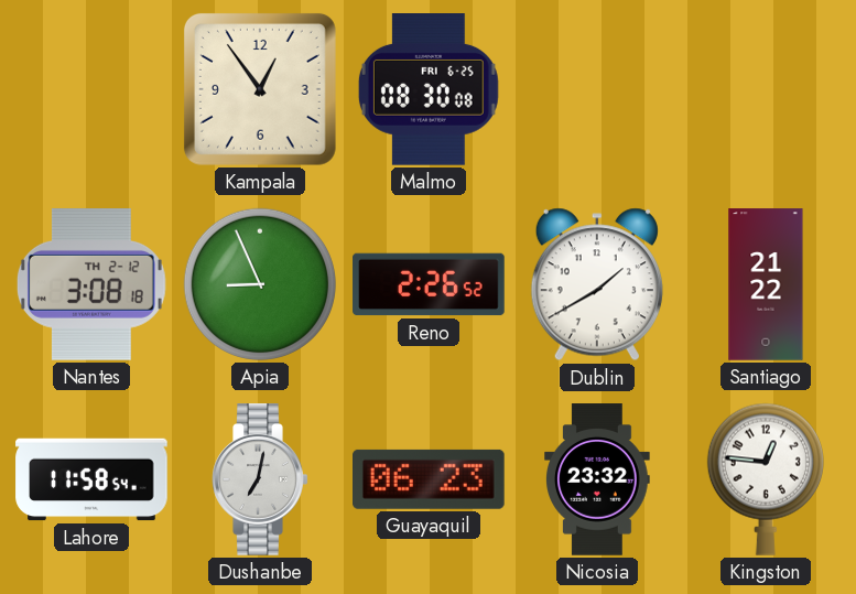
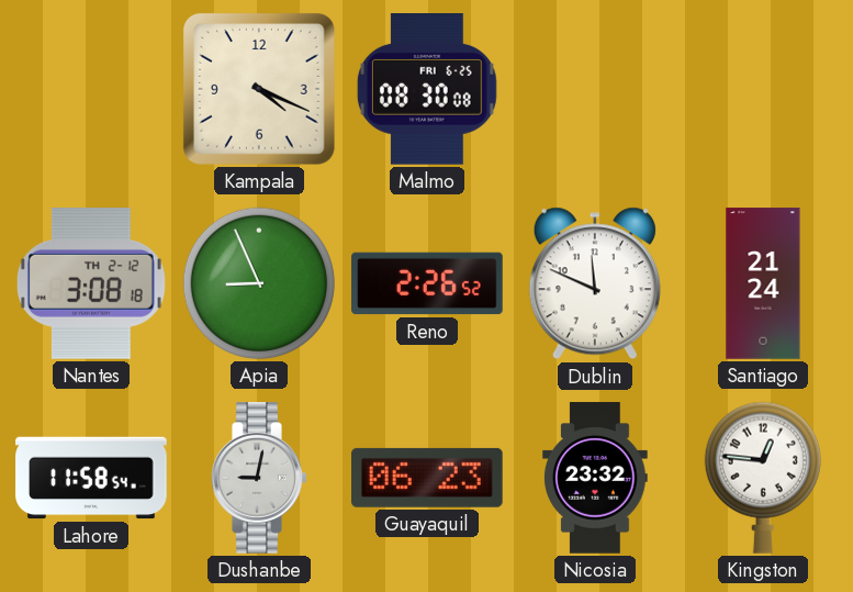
Kampala: 12:54 -> 4:19
Dublin: 1:40 -> 11:49
Santiago: 21:22 -> 21:24
Dushanbe: 7:02 -> 9:02
